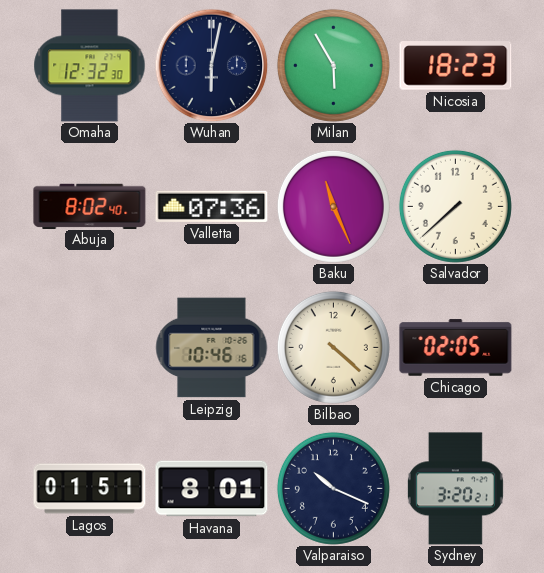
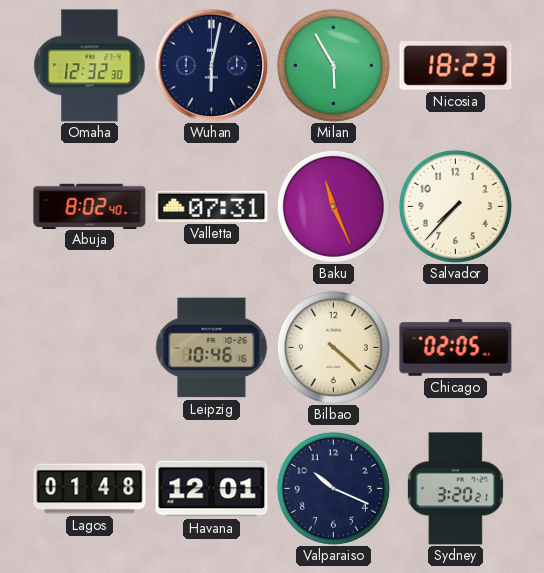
Valletta: 07:36 -> 07:31
Salvador: 7:38 -> 7:37
Lagos: 01:51 -> 01:48
Havana: 8:01 -> 12:01
